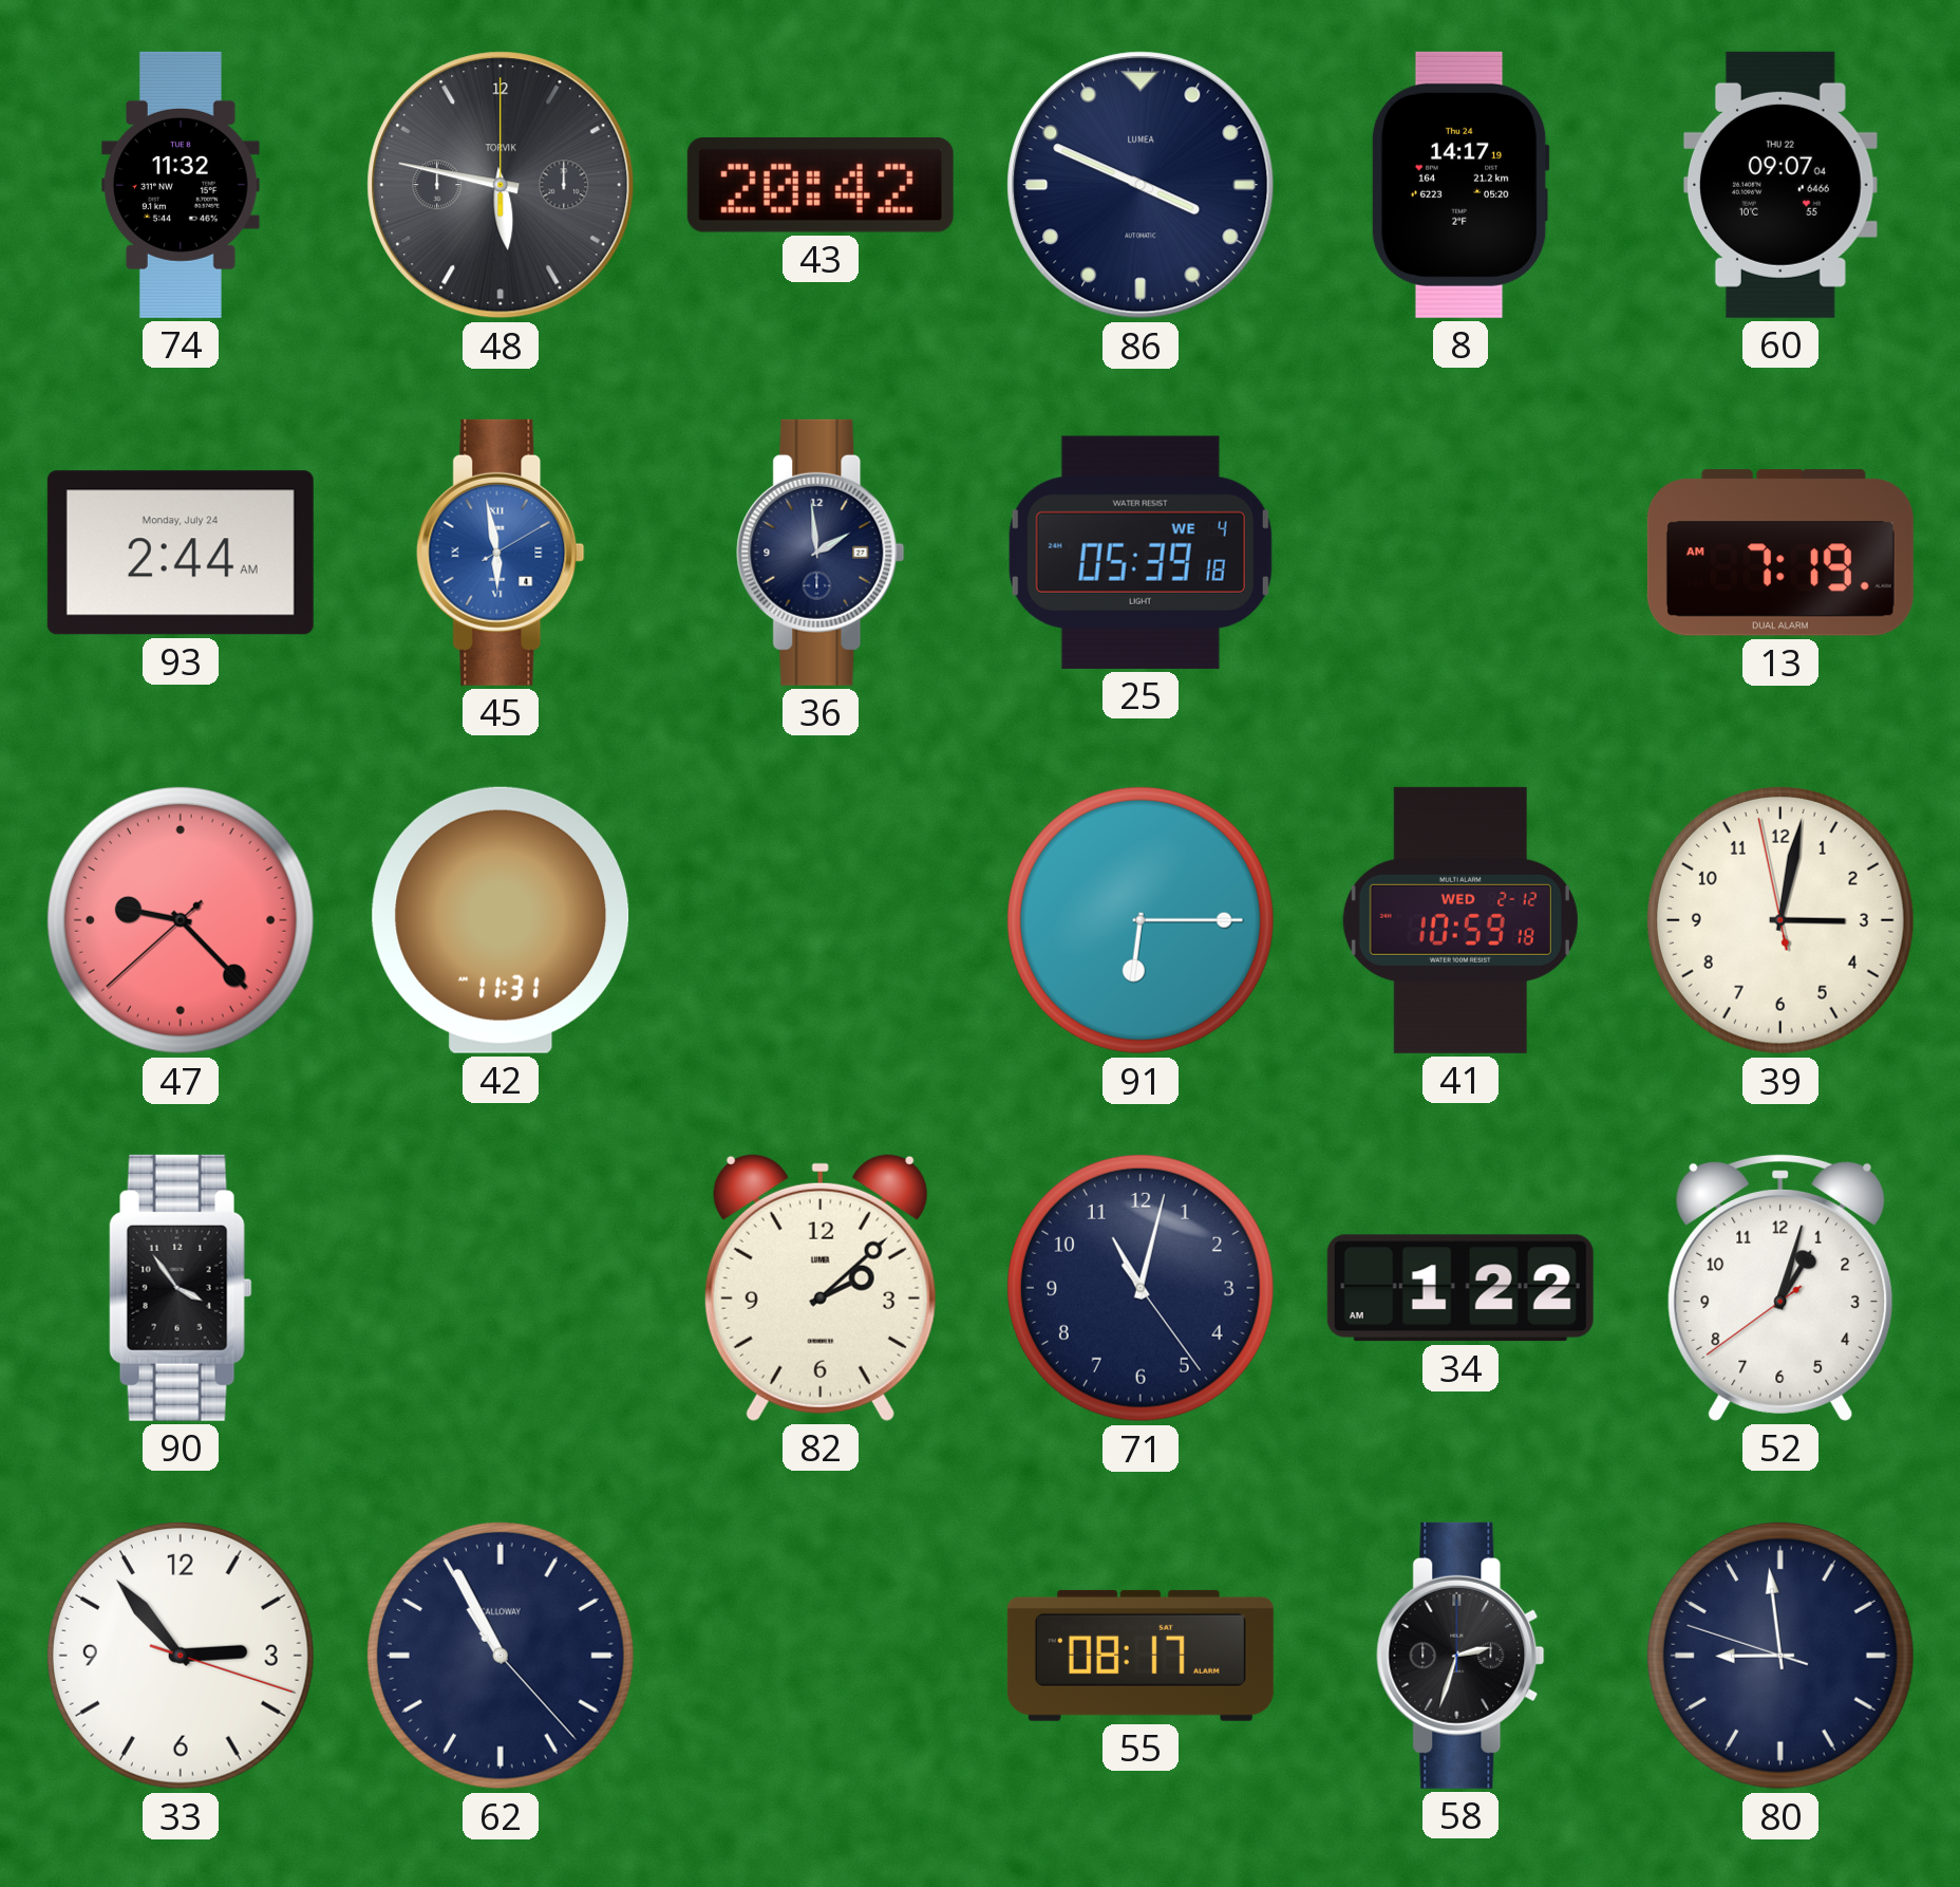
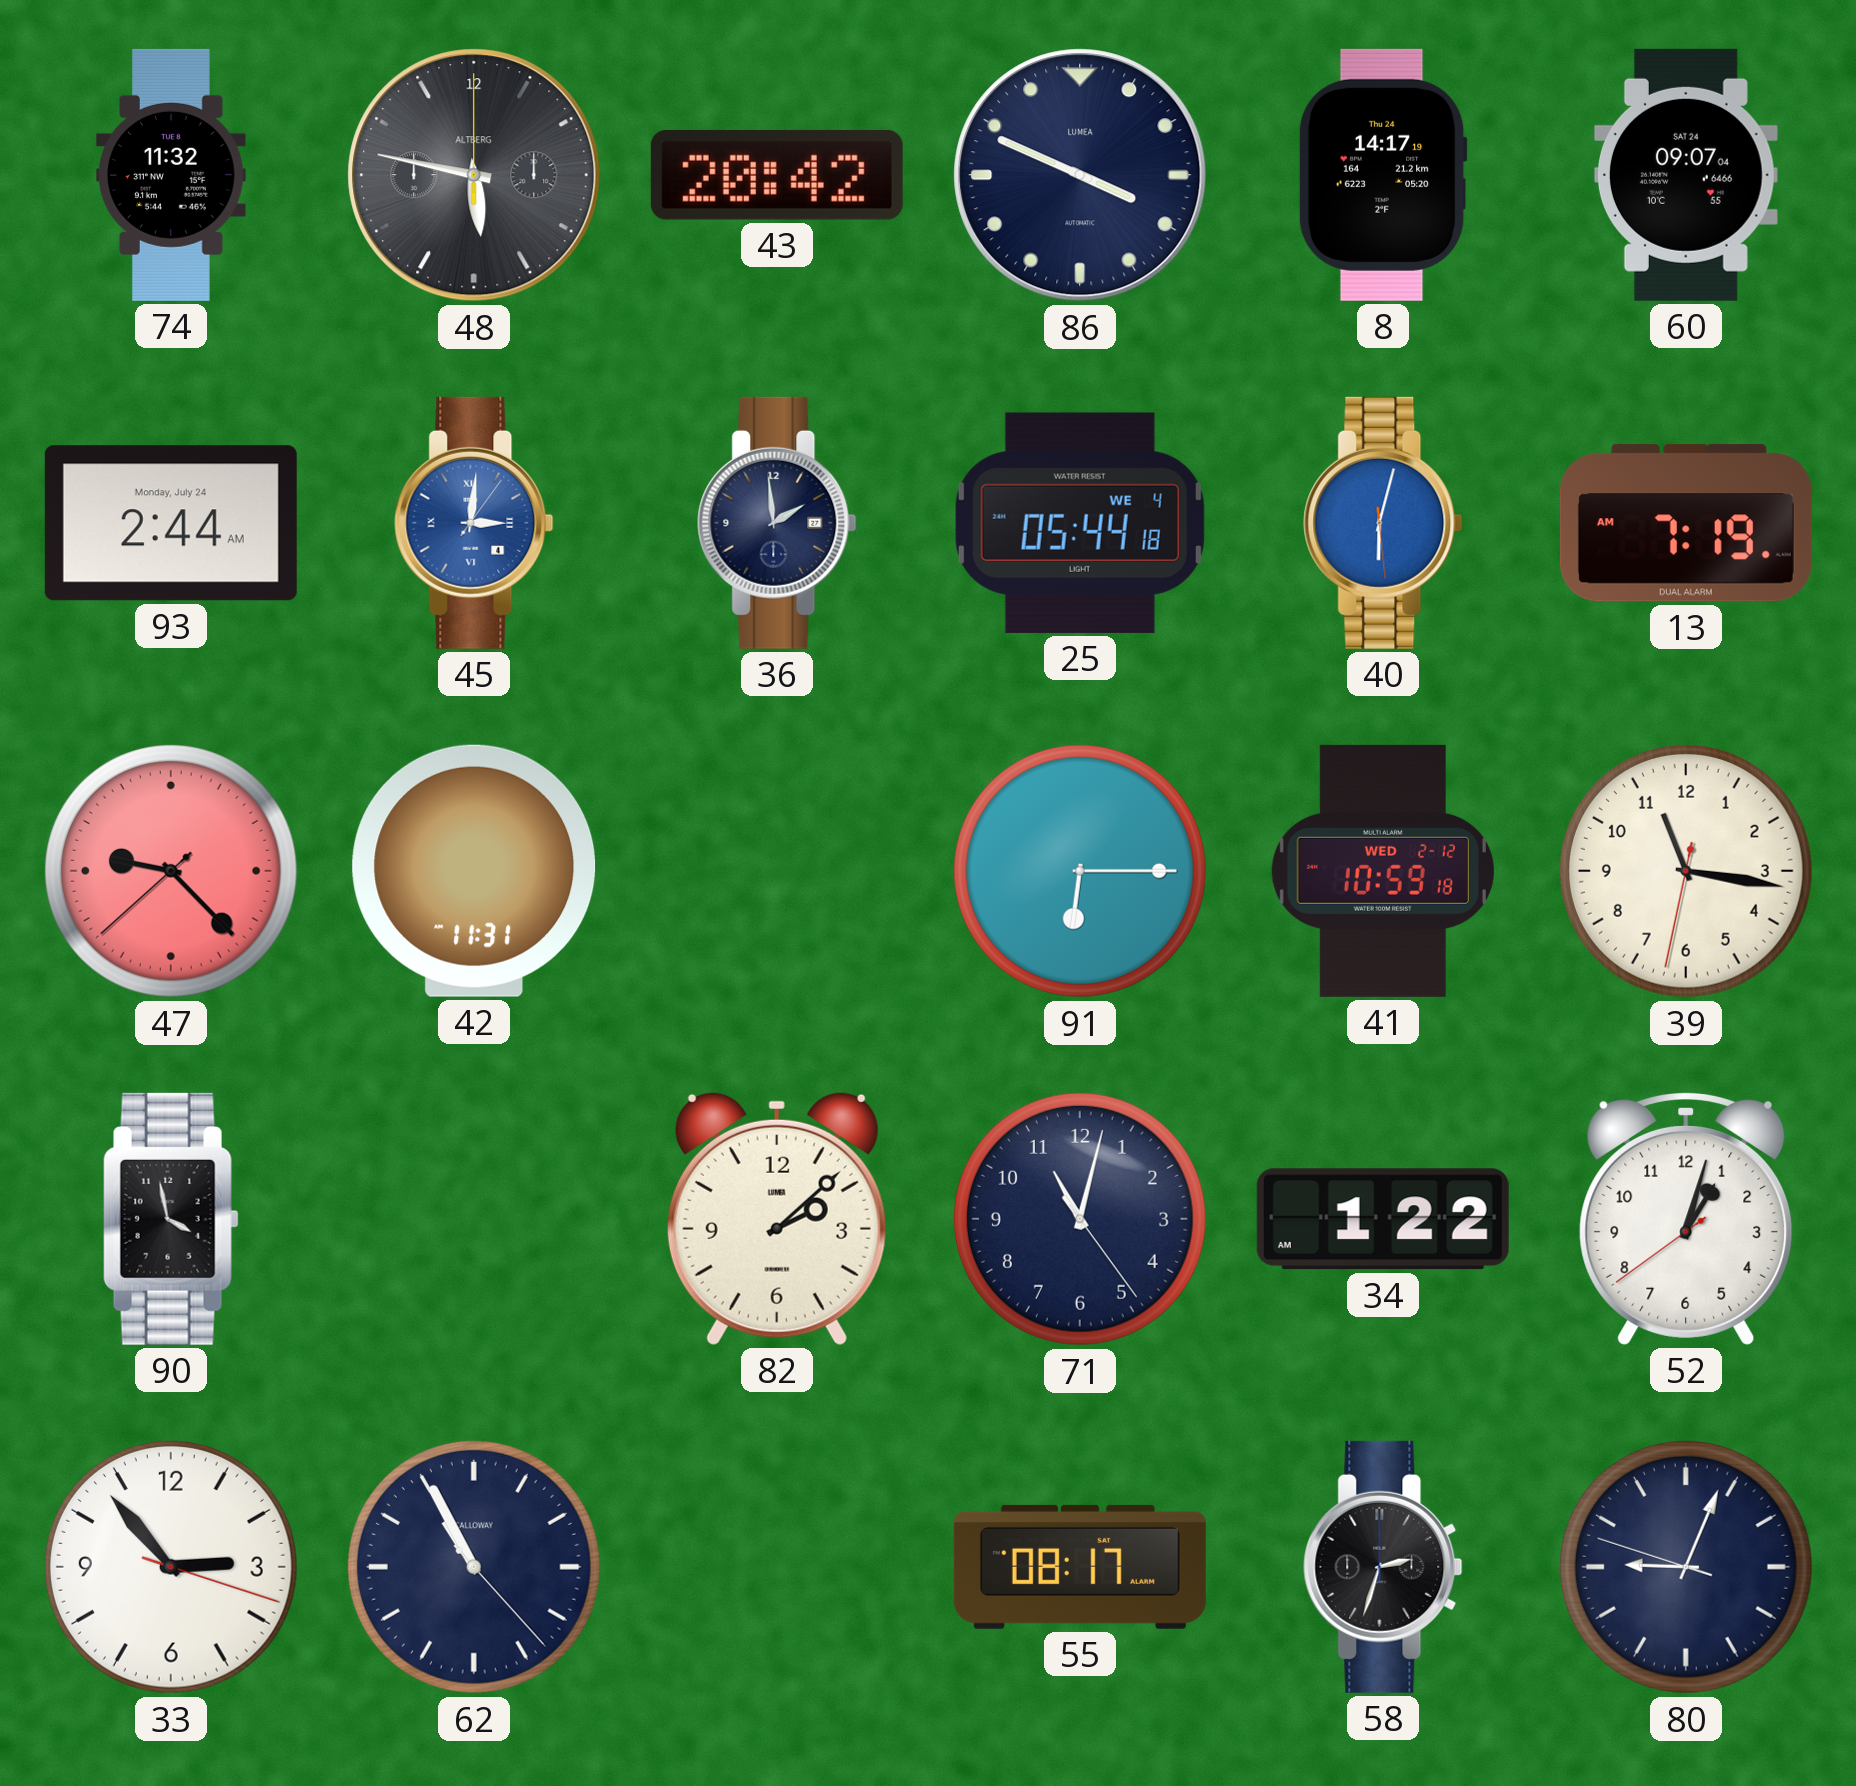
48 brand: TORVIK -> ALTBERG
60 date: THU 22 -> SAT 24
45: 5:58 -> 3:01
25: 05:39 -> 05:44
40: none -> 6:02
39: 3:01 -> 11:16
90: 3:54 -> 3:58
80: 8:58 -> 9:03
